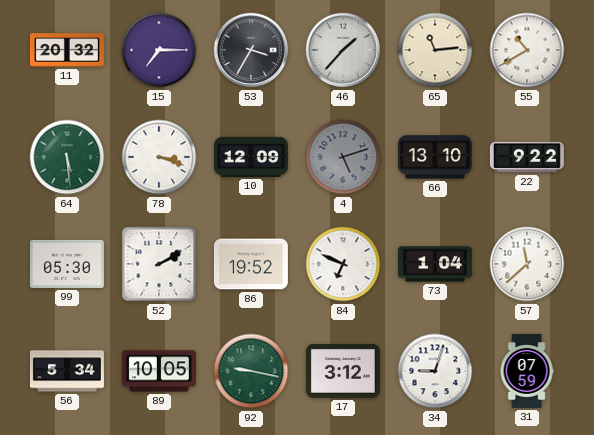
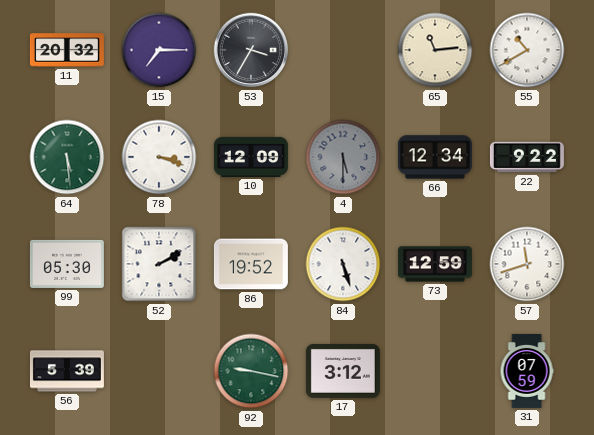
46: 1:37 -> none
4: 5:12 -> 5:30
66: 13:10 -> 12:34
84: 6:49 -> 5:27
73: 1:04 -> 12:59
57: 11:38 -> 11:42
56: 5:34 -> 5:39
89: 10:05 -> none
34: 9:03 -> none
